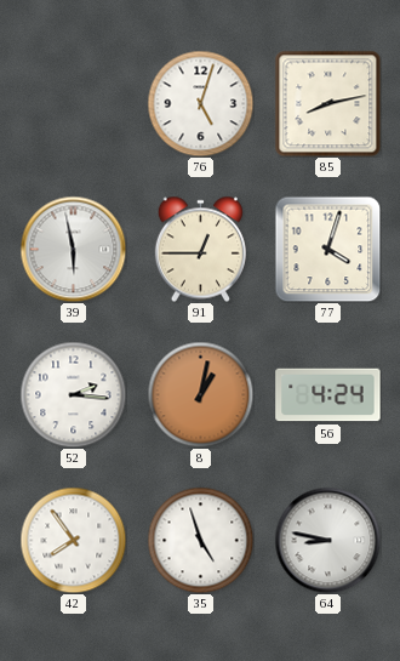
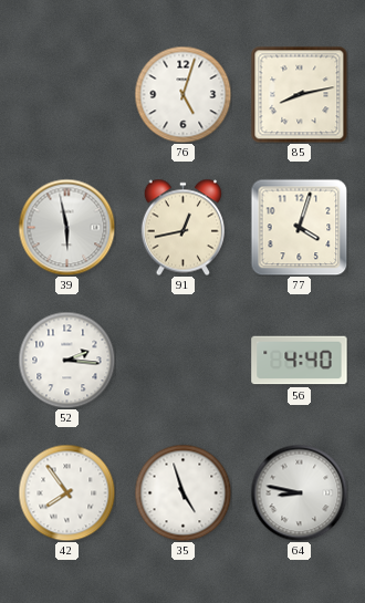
91: 12:45 -> 12:43
8: 1:02 -> none
56: 4:24 -> 4:40
